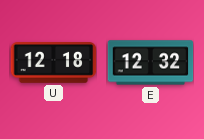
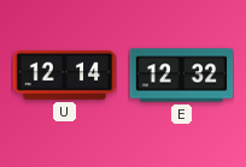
U: 12:18 -> 12:14
